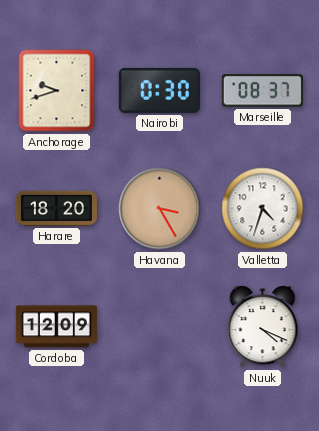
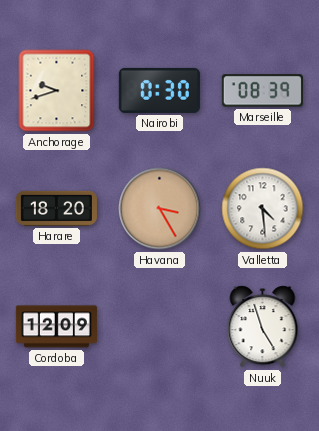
Marseille: 08:37 -> 08:39
Valletta: 4:33 -> 4:29
Nuuk: 4:19 -> 4:57
